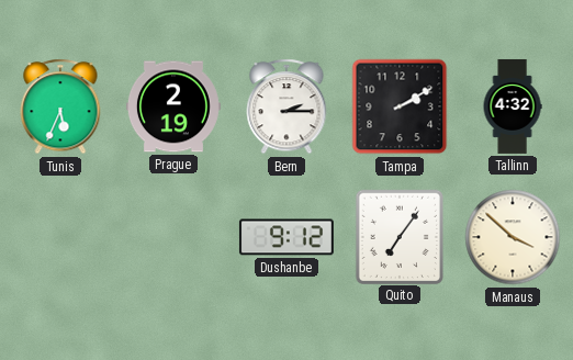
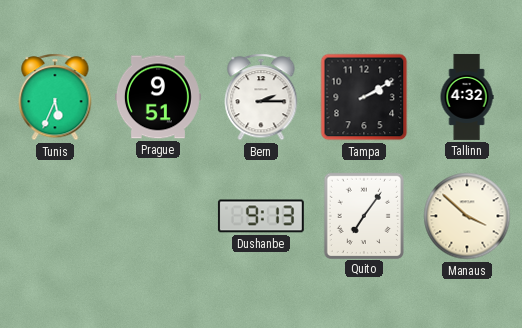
Prague: 2:19 -> 9:51
Dushanbe: 9:12 -> 9:13
